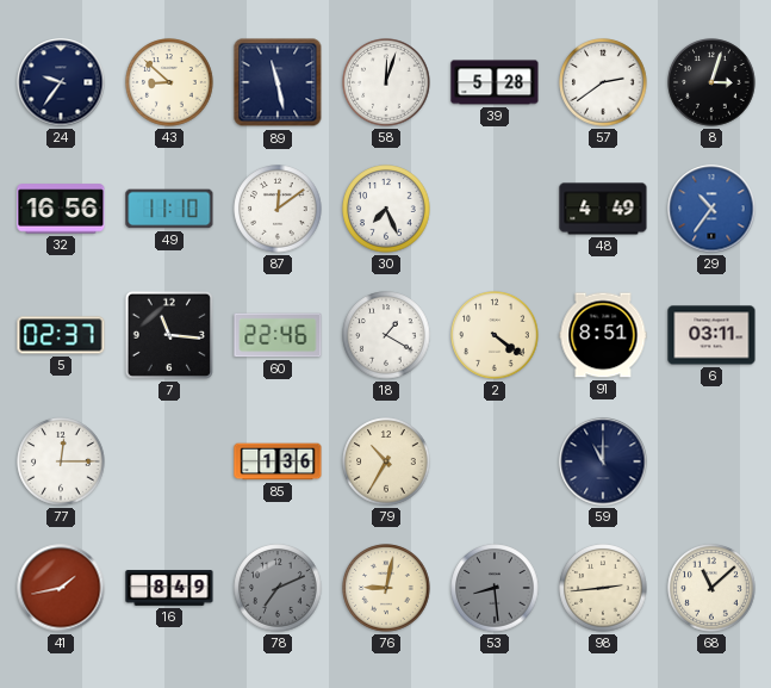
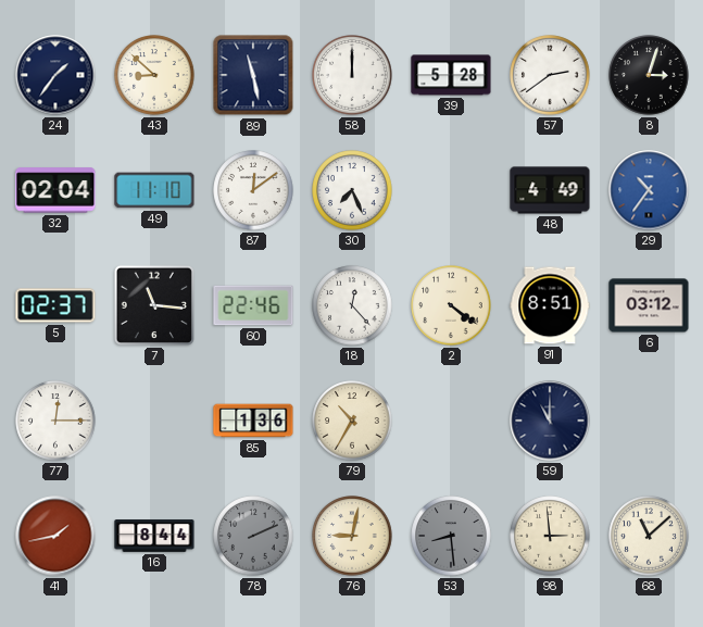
24: 9:36 -> 1:36
58: 12:03 -> 12:00
32: 16:56 -> 02:04
18: 1:20 -> 12:23
6: 03:11 -> 03:12
16: 8:49 -> 8:44
78: 7:11 -> 2:11
98: 2:44 -> 2:59
